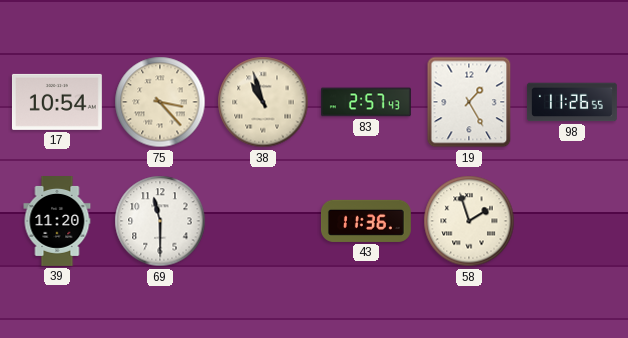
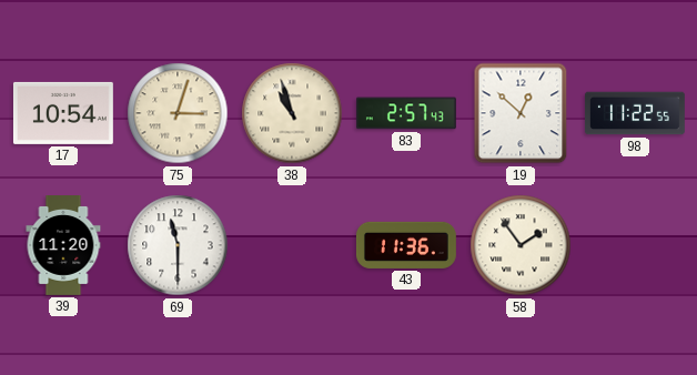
75: 3:23 -> 3:03
19: 1:25 -> 12:52
98: 11:26 -> 11:22
58: 1:57 -> 1:54
